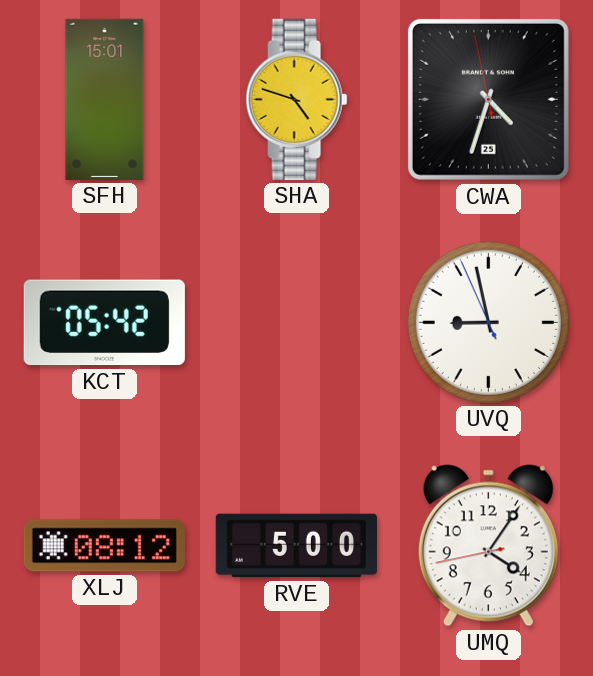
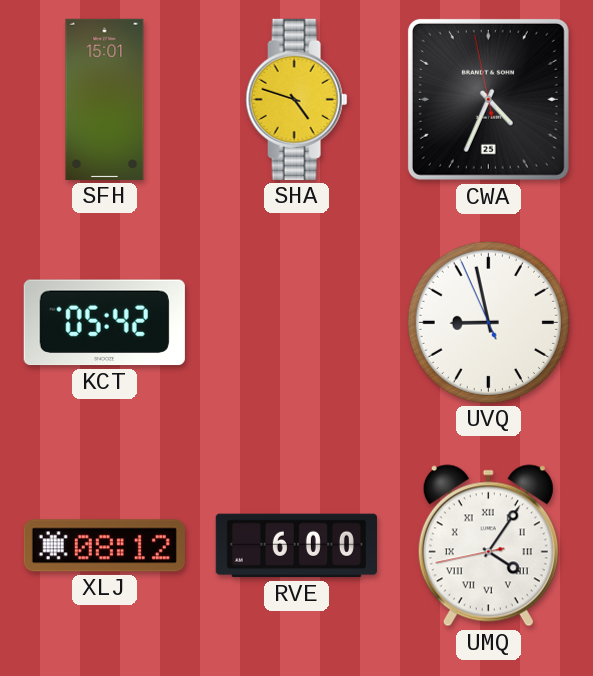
CWA: 4:32 -> 4:33
RVE: 5:00 -> 6:00
UMQ numerals: Arabic -> Roman
